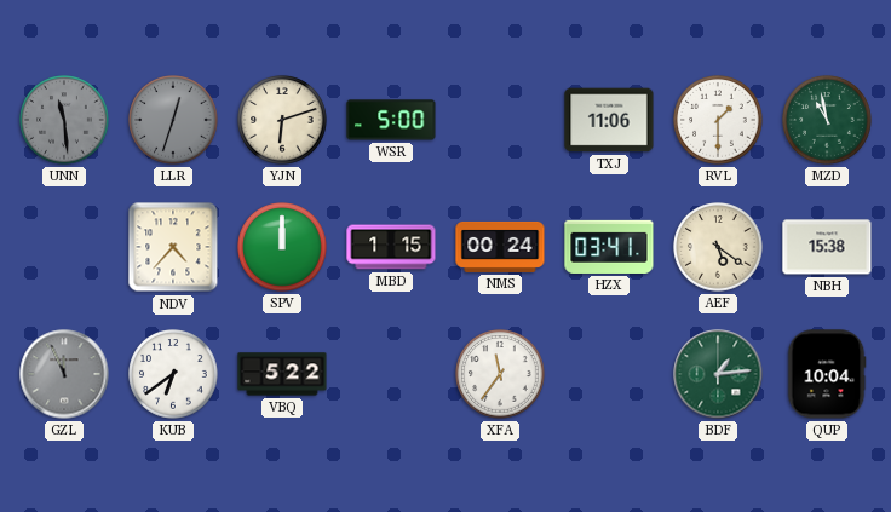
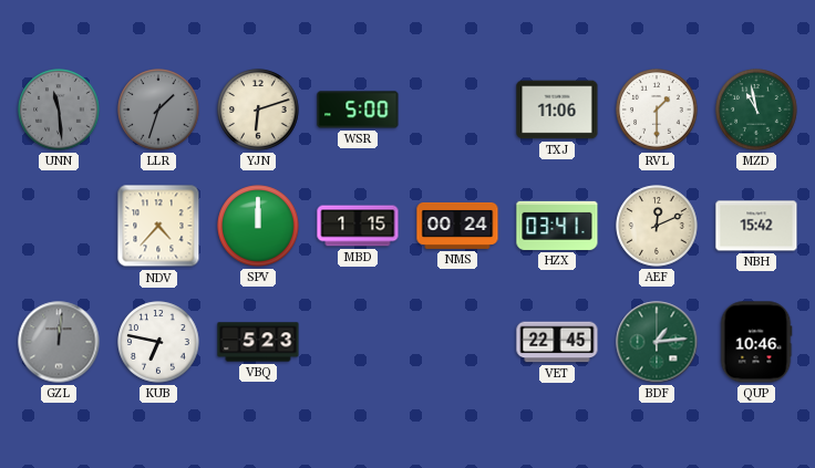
LLR: 12:33 -> 1:33
AEF: 5:21 -> 12:11
NBH: 15:38 -> 15:42
GZL: 11:56 -> 12:01
KUB: 6:39 -> 6:47
VBQ: 5:22 -> 5:23
XFA: 11:36 -> none
VET: none -> 22:45
QUP: 10:04 -> 10:46
